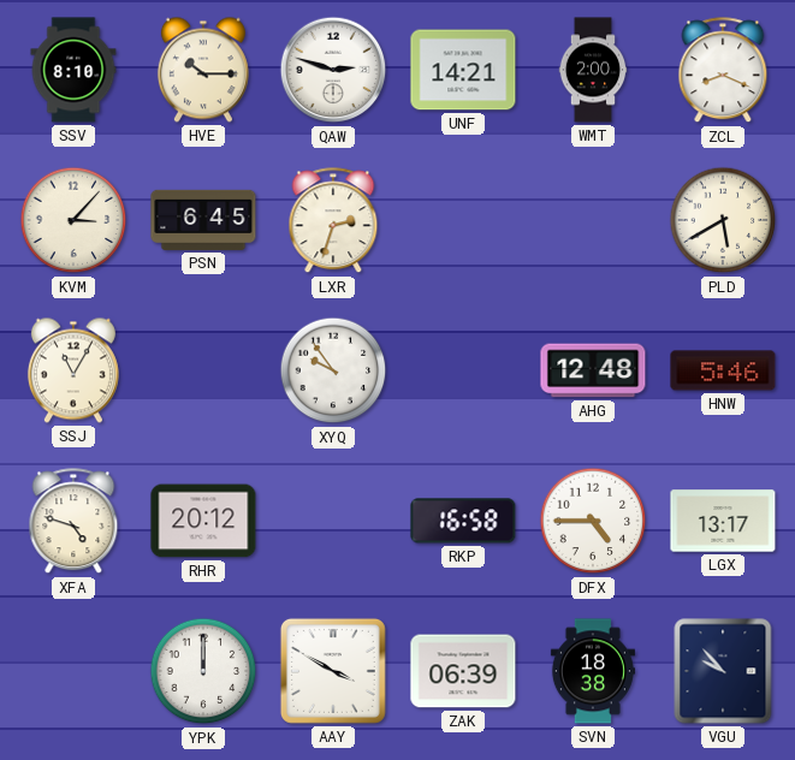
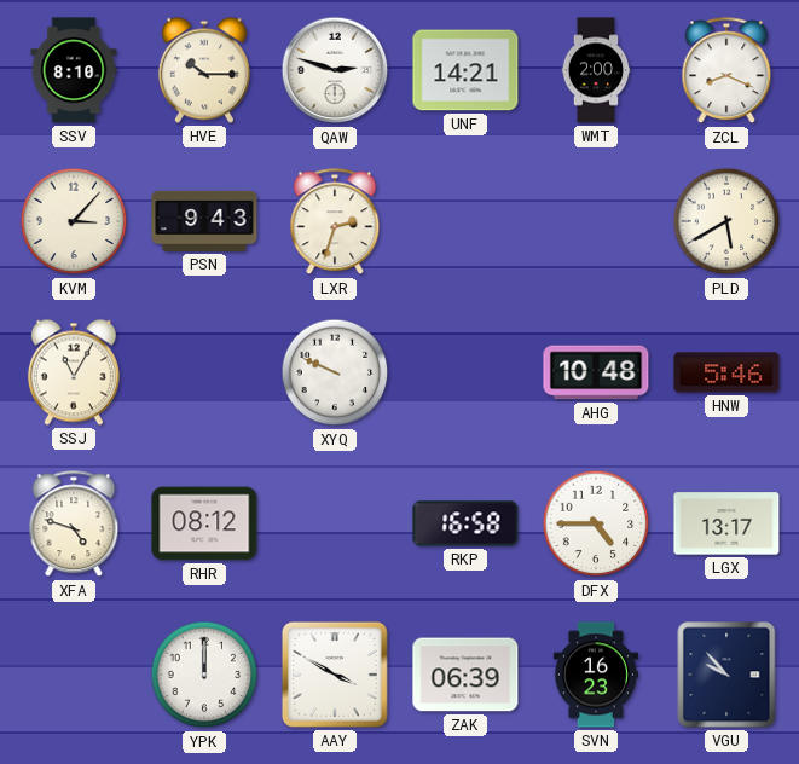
PSN: 6:45 -> 9:43
XYQ: 9:54 -> 9:49
AHG: 12:48 -> 10:48
RHR: 20:12 -> 08:12
SVN: 18:38 -> 16:23
